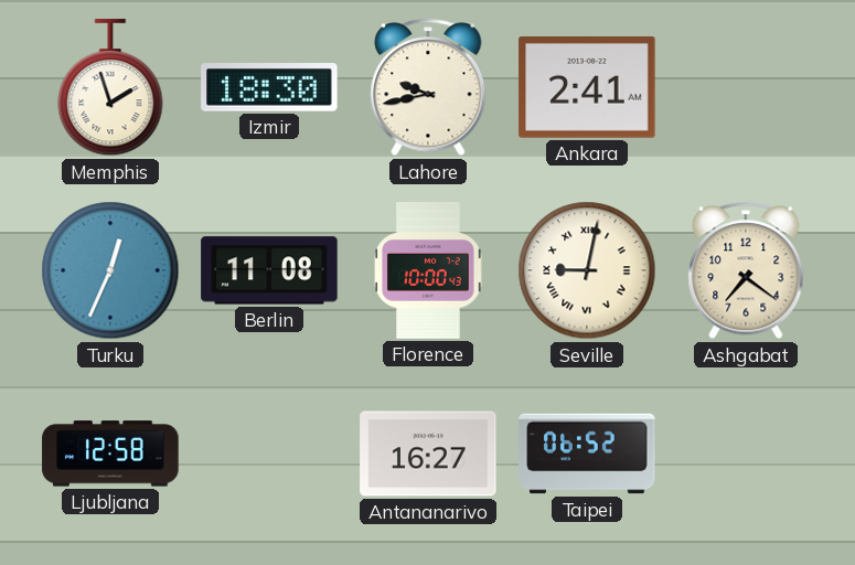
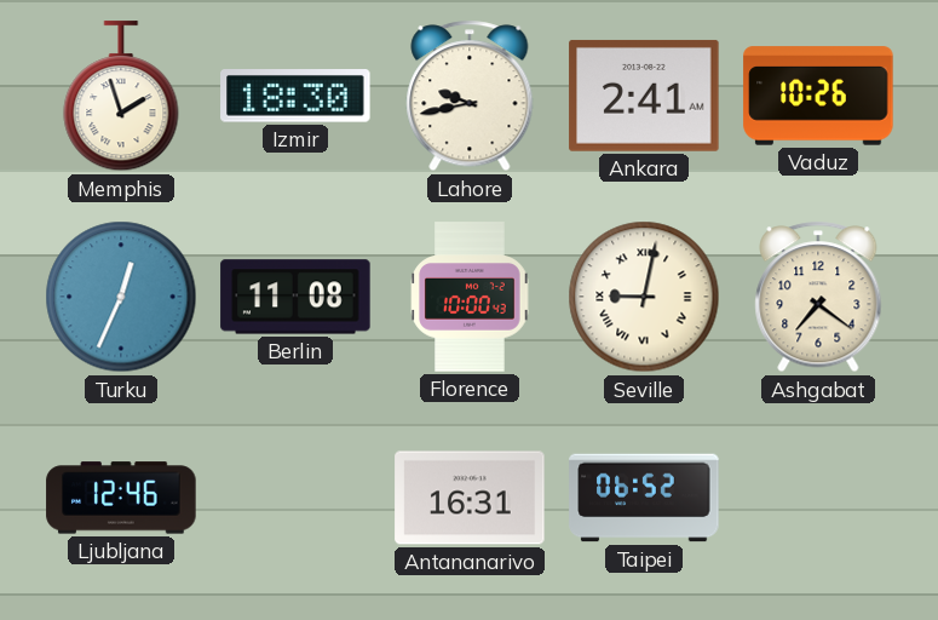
Vaduz: none -> 10:26
Ljubljana: 12:58 -> 12:46
Antananarivo: 16:27 -> 16:31
